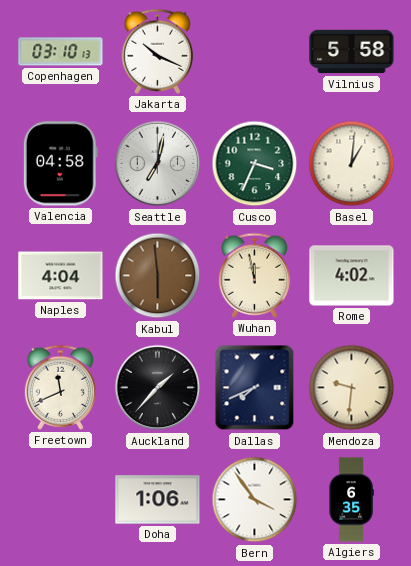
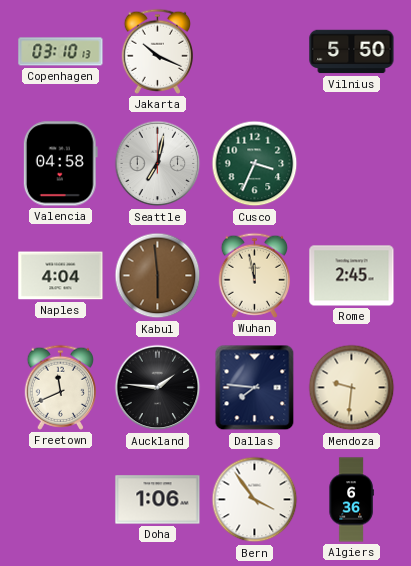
Vilnius: 5:58 -> 5:50
Basel: 1:01 -> none
Rome: 4:02 -> 2:45
Auckland: 1:37 -> 1:46
Dallas: 7:41 -> 7:46
Algiers: 6:35 -> 6:36
